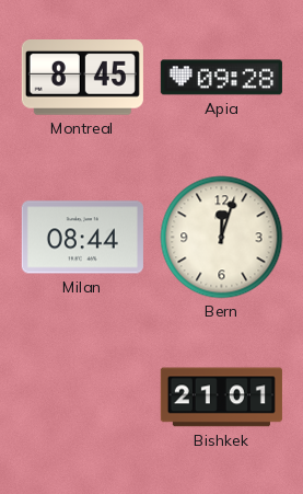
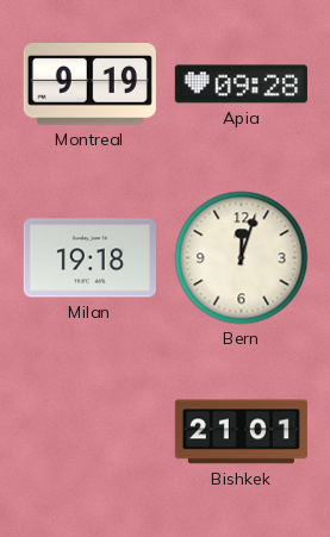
Montreal: 8:45 -> 9:19
Milan: 08:44 -> 19:18
